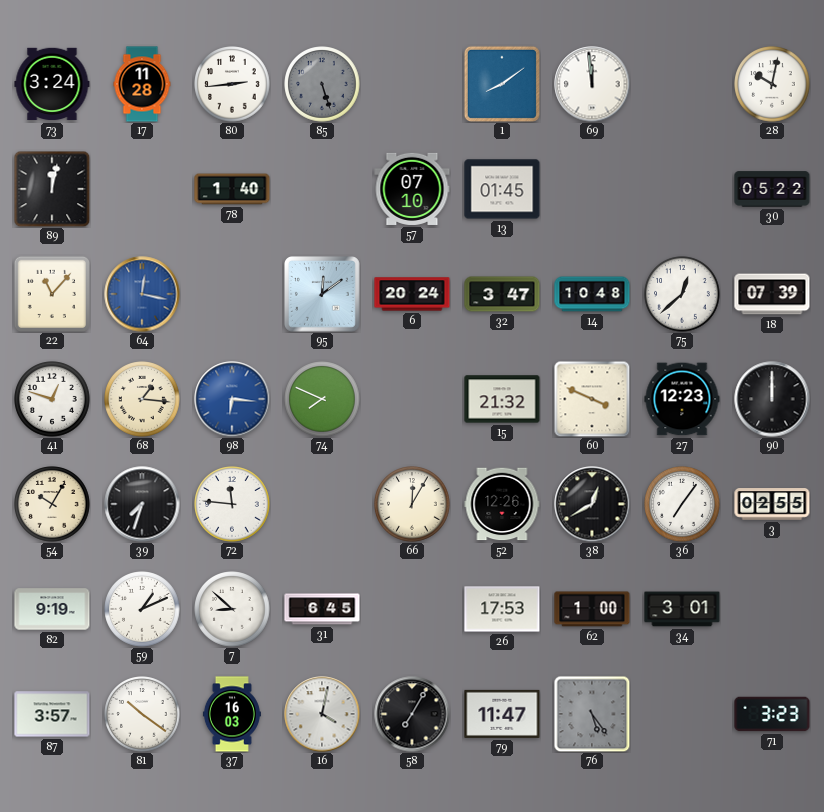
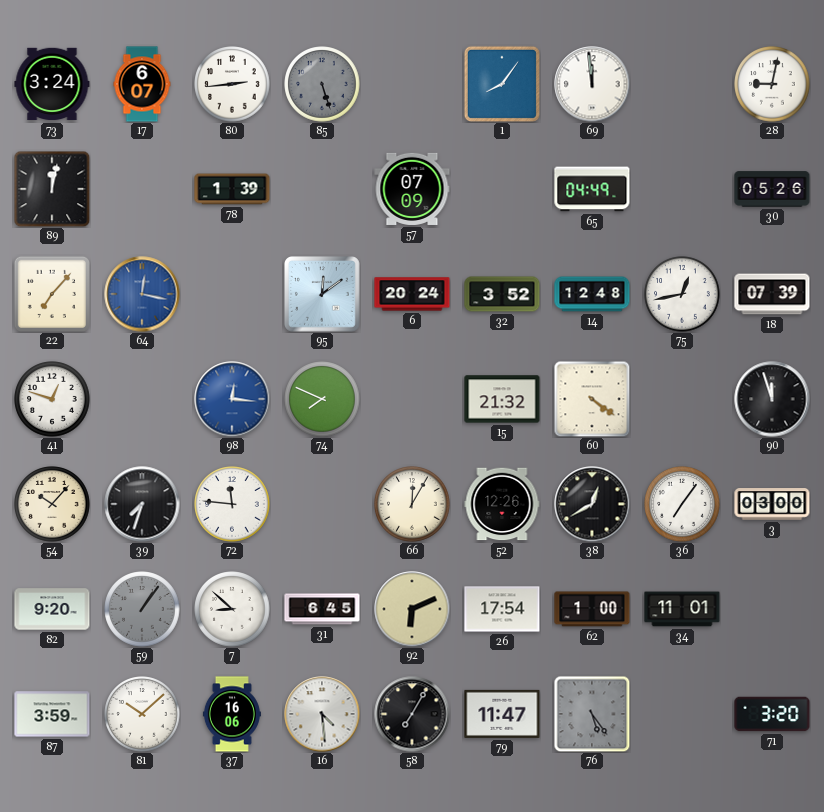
17: 11:28 -> 6:07
1: 8:09 -> 8:06
28: 10:02 -> 9:02
78: 1:40 -> 1:39
57: 07:10 -> 07:09
13: 01:45 -> none
65: none -> 04:49
30: 05:22 -> 05:26
22: 11:07 -> 7:07
32: 3:47 -> 3:52
14: 10:48 -> 12:48
75: 12:38 -> 12:43
68: 1:16 -> none
98: 6:16 -> 12:16
60: 3:49 -> 4:21
27: 12:23 -> none
90: 12:00 -> 11:57
54: 10:05 -> 10:07
3: 02:55 -> 03:00
82: 9:19 -> 9:20
59: 1:11 -> 1:06
59 dial: white -> grey
92: none -> 6:11
26: 17:53 -> 17:54
34: 3:01 -> 11:01
87: 3:57 -> 3:59
81: 10:21 -> 10:08
37: 16:03 -> 16:06
16: 4:02 -> 4:29
71: 3:23 -> 3:20
